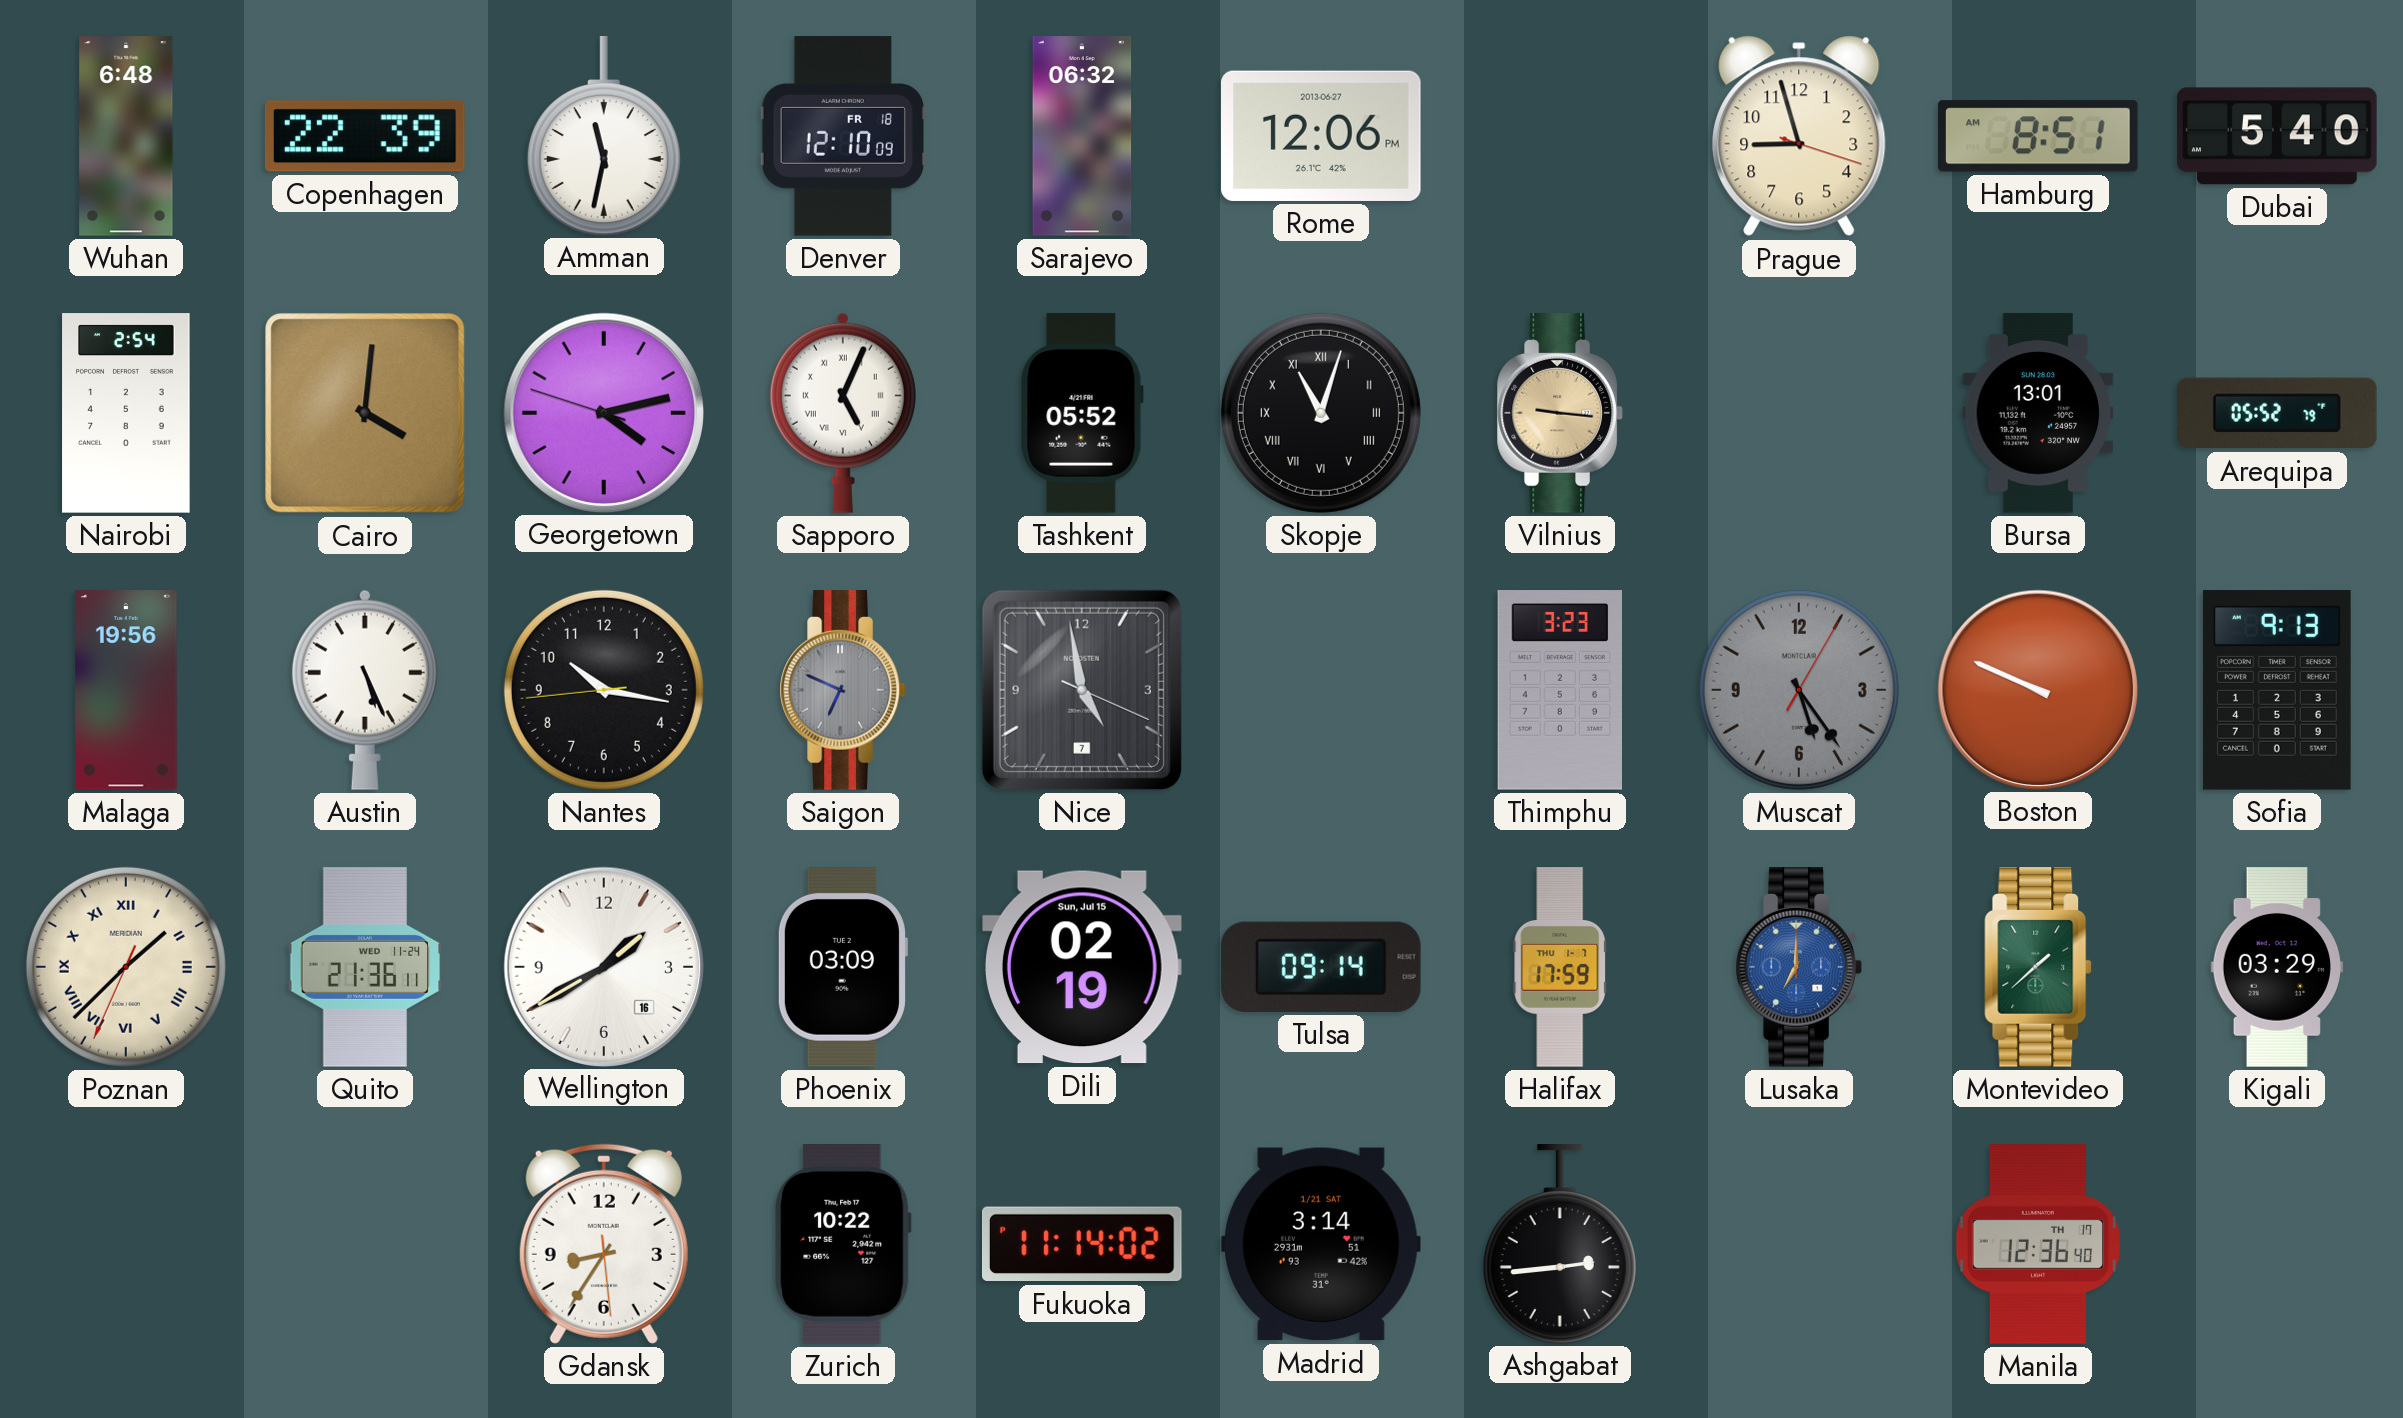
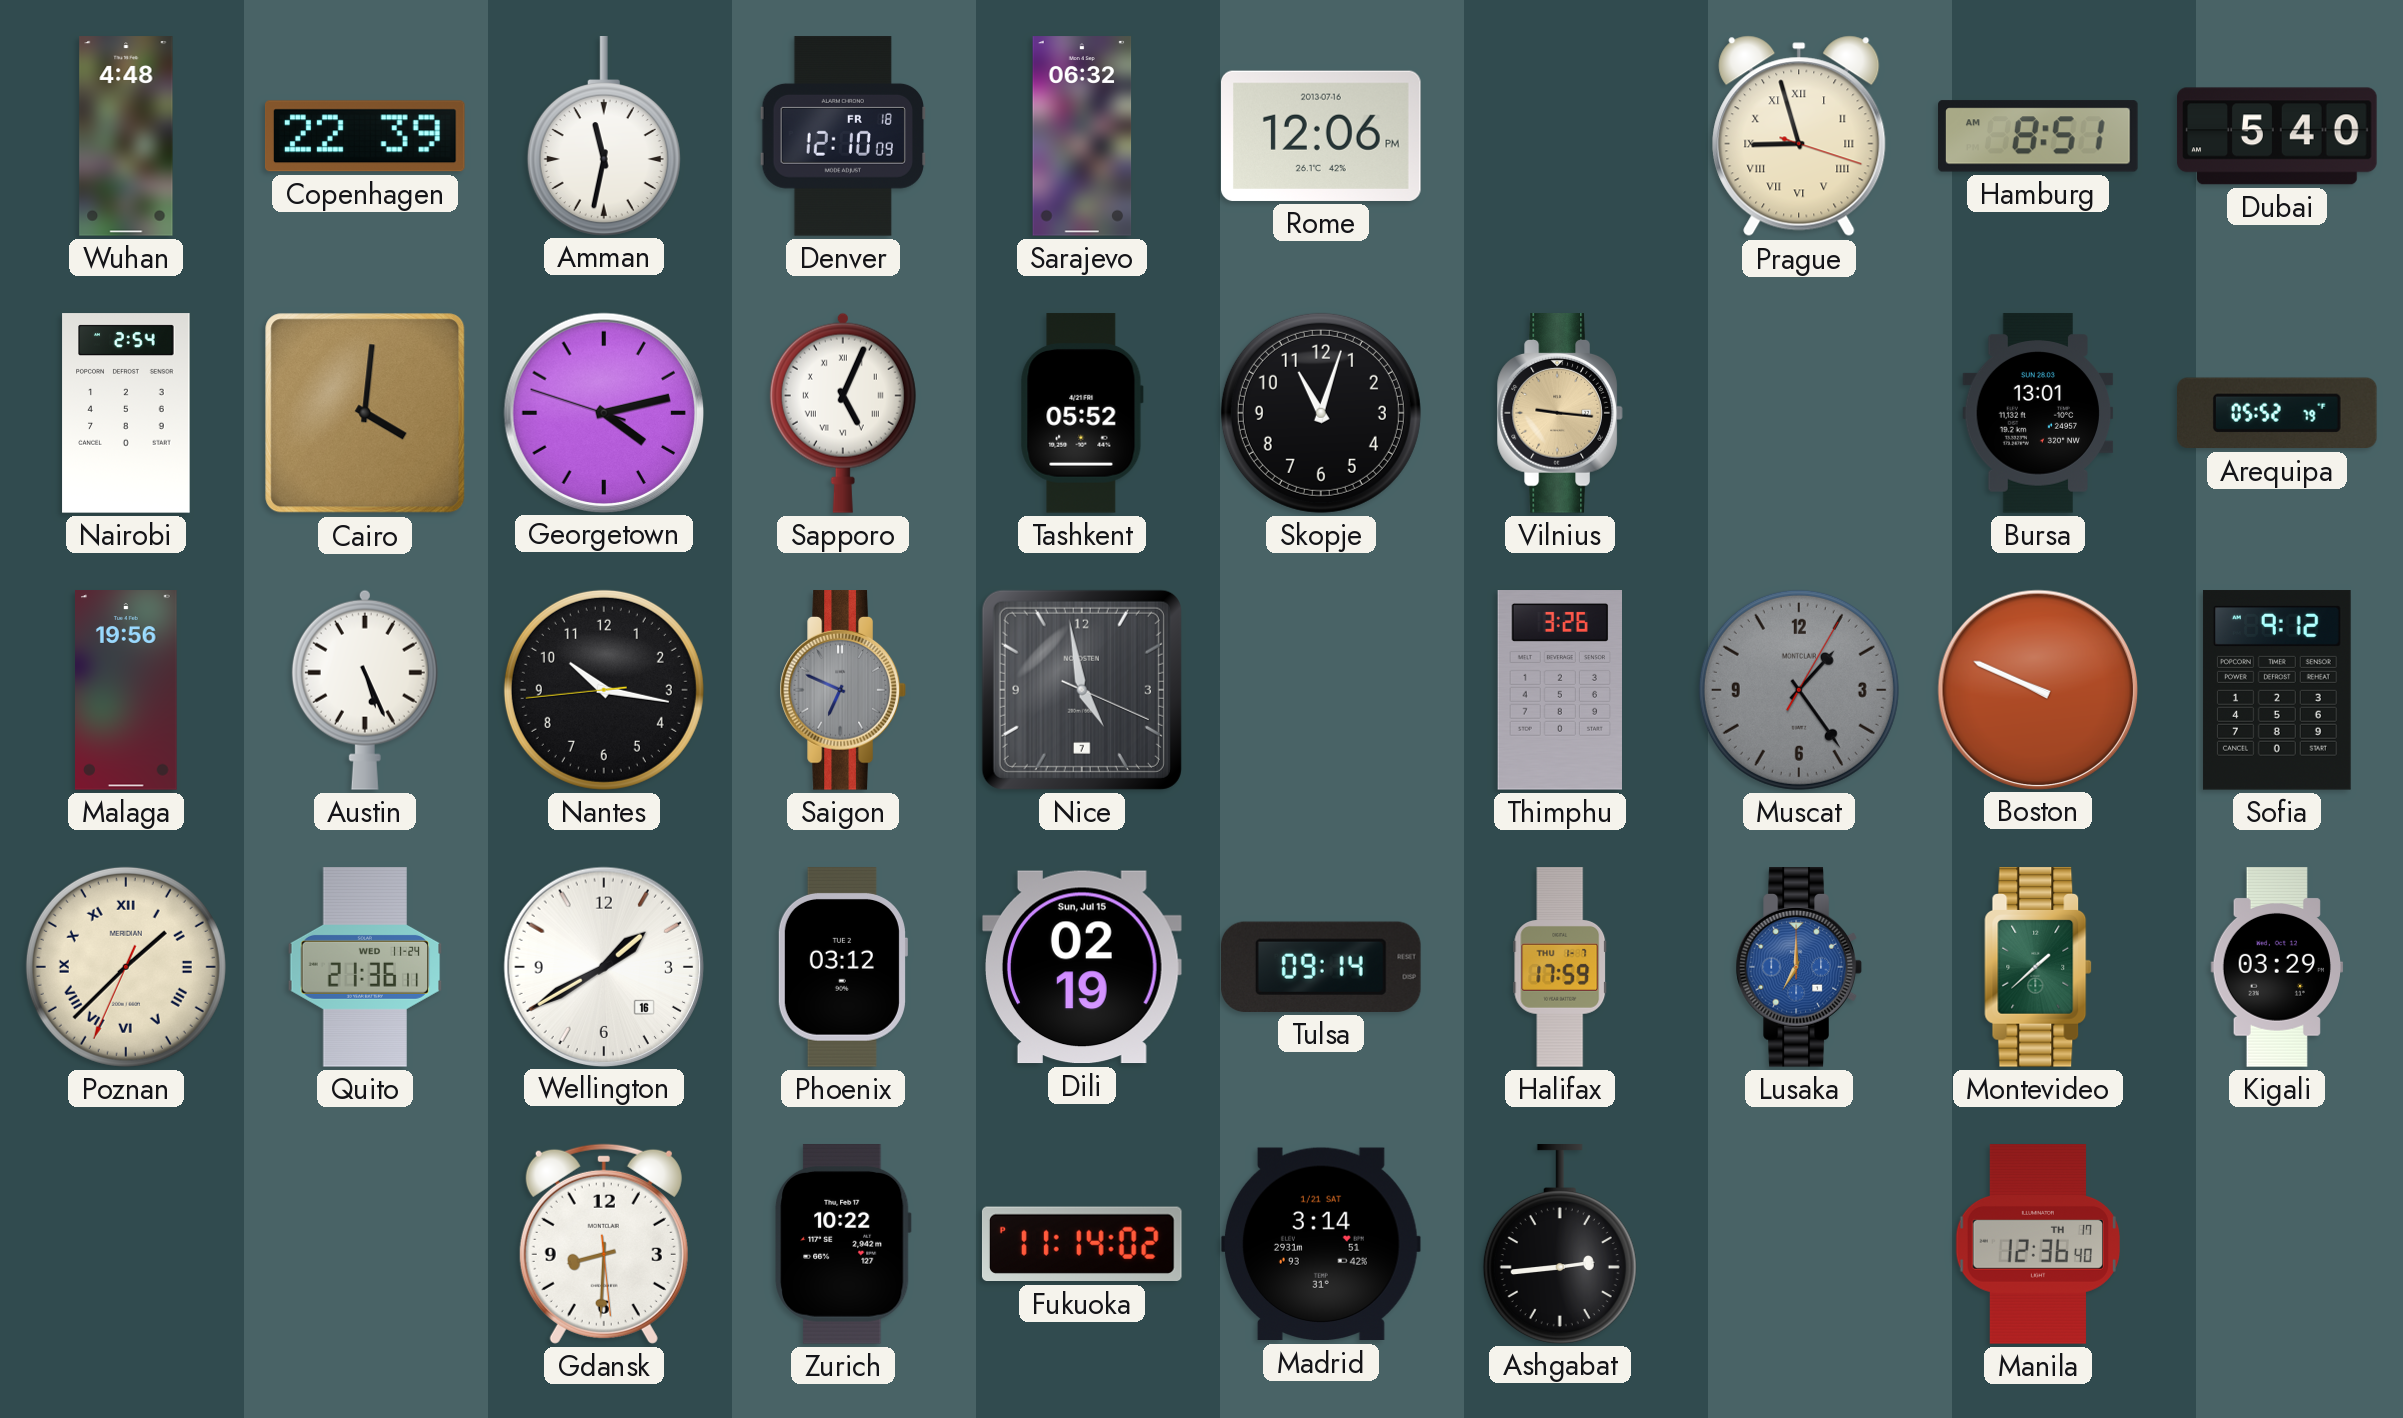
Wuhan: 6:48 -> 4:48
Rome date: 2013-06-27 -> 2013-07-16
Prague numerals: Arabic -> Roman
Skopje numerals: Roman -> Arabic
Thimphu: 3:23 -> 3:26
Muscat: 5:24 -> 1:24
Sofia: 9:13 -> 9:12
Phoenix: 03:09 -> 03:12
Gdansk: 8:35 -> 8:30
